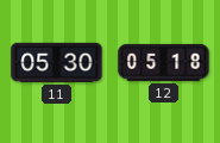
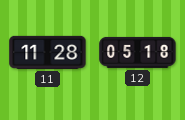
11: 05:30 -> 11:28
